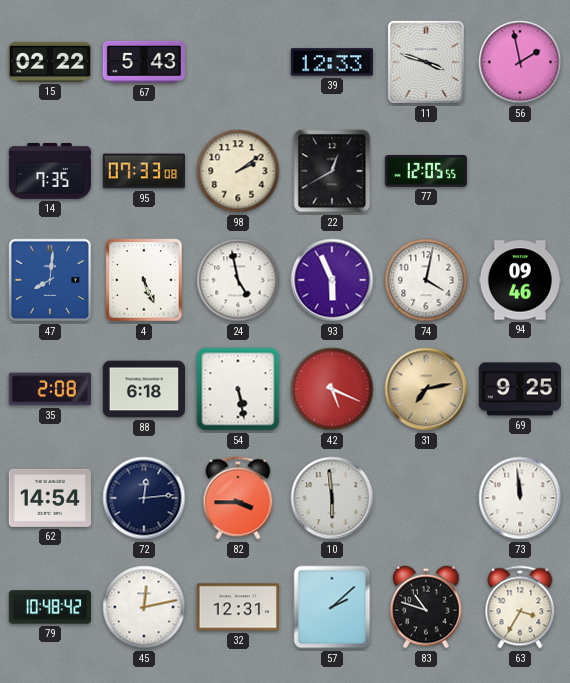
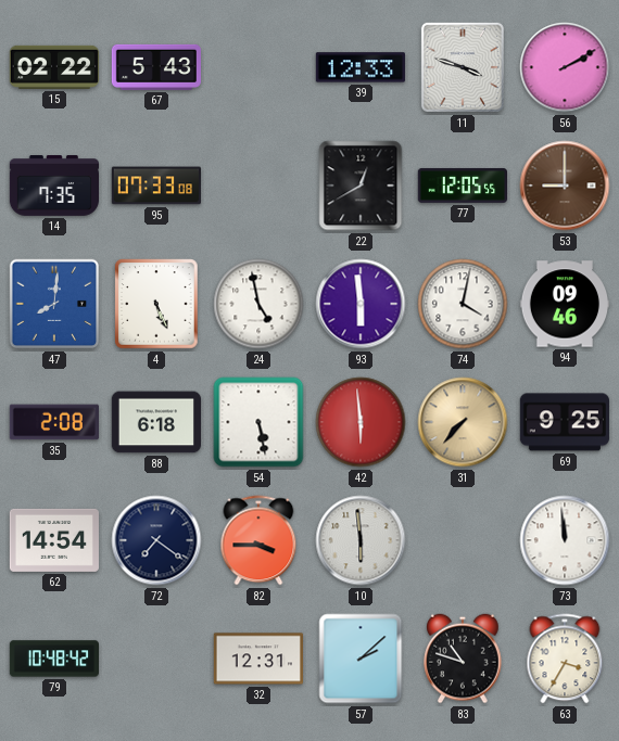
56: 1:58 -> 2:10
98: 2:09 -> none
53: none -> 9:00
93: 5:56 -> 5:59
42: 5:19 -> 5:59
31: 7:13 -> 7:37
72: 12:14 -> 7:21
45: 12:13 -> none
